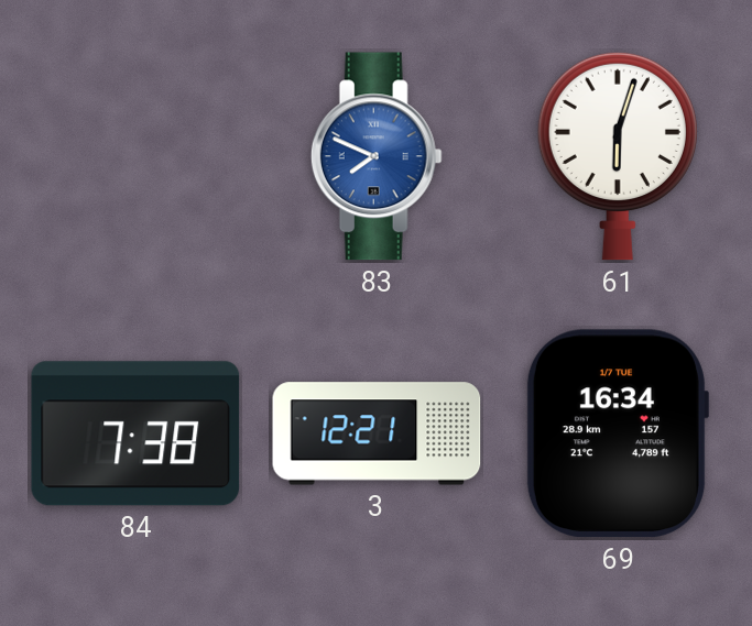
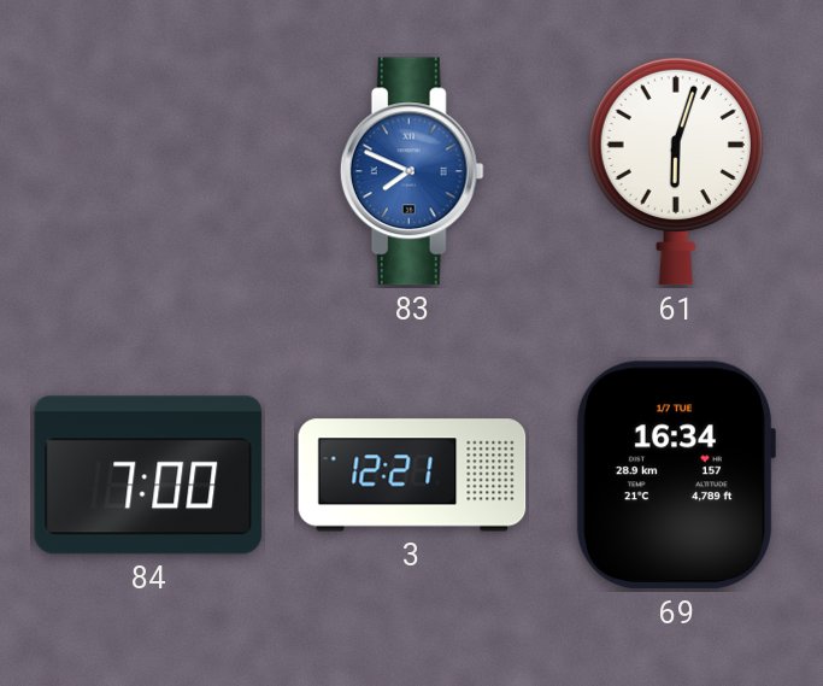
84: 7:38 -> 7:00
